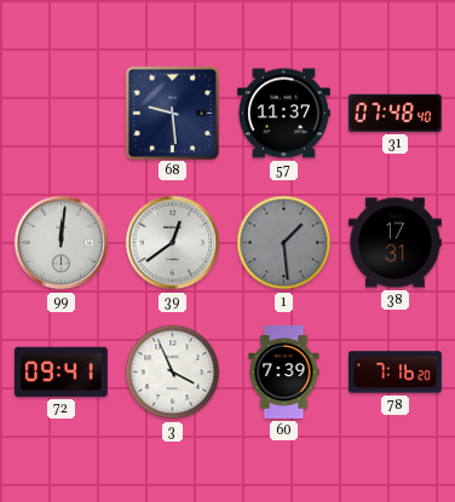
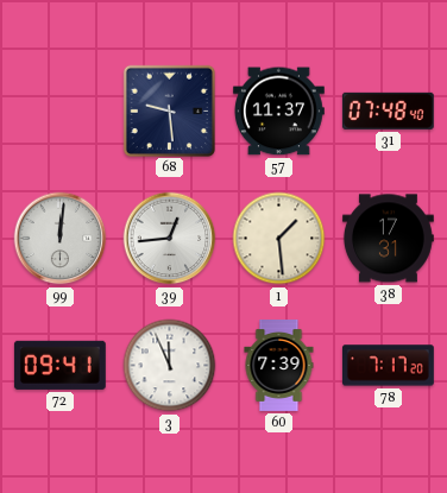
39: 12:39 -> 12:44
1 dial: grey -> cream
3: 3:56 -> 11:56
78: 7:16 -> 7:17
